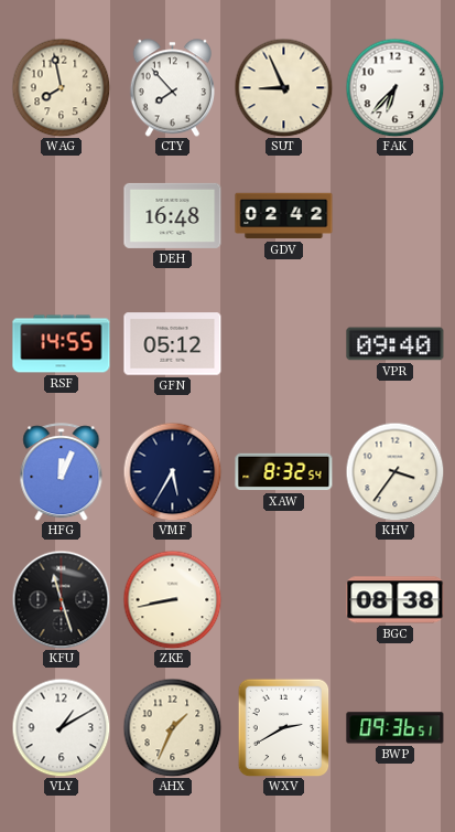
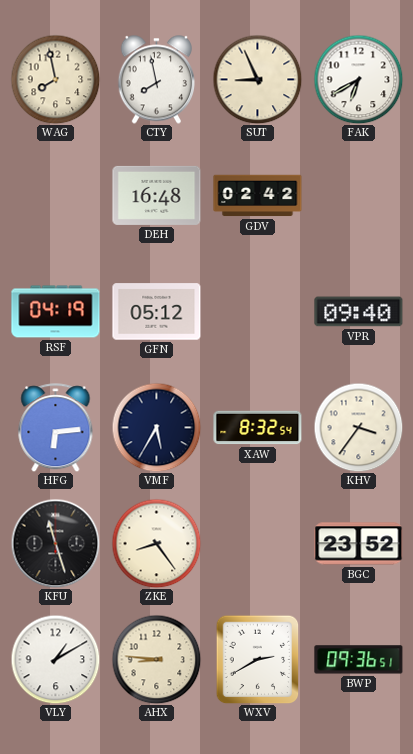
CTY: 7:53 -> 7:58
FAK: 6:37 -> 6:40
RSF: 14:55 -> 04:19
HFG: 12:04 -> 6:14
ZKE: 8:43 -> 8:24
BGC: 08:38 -> 23:52
AHX: 1:34 -> 8:46
